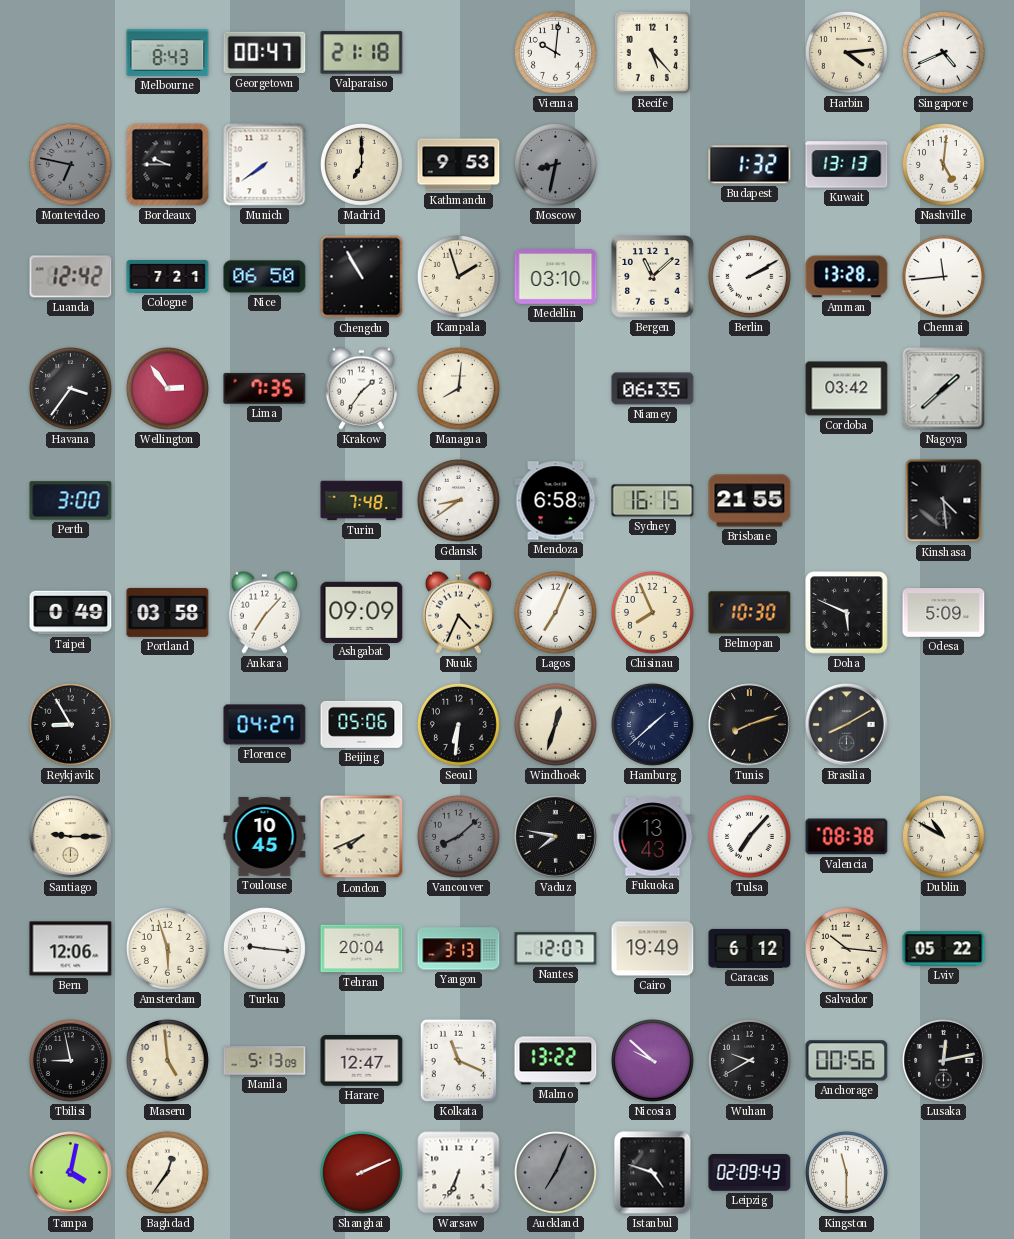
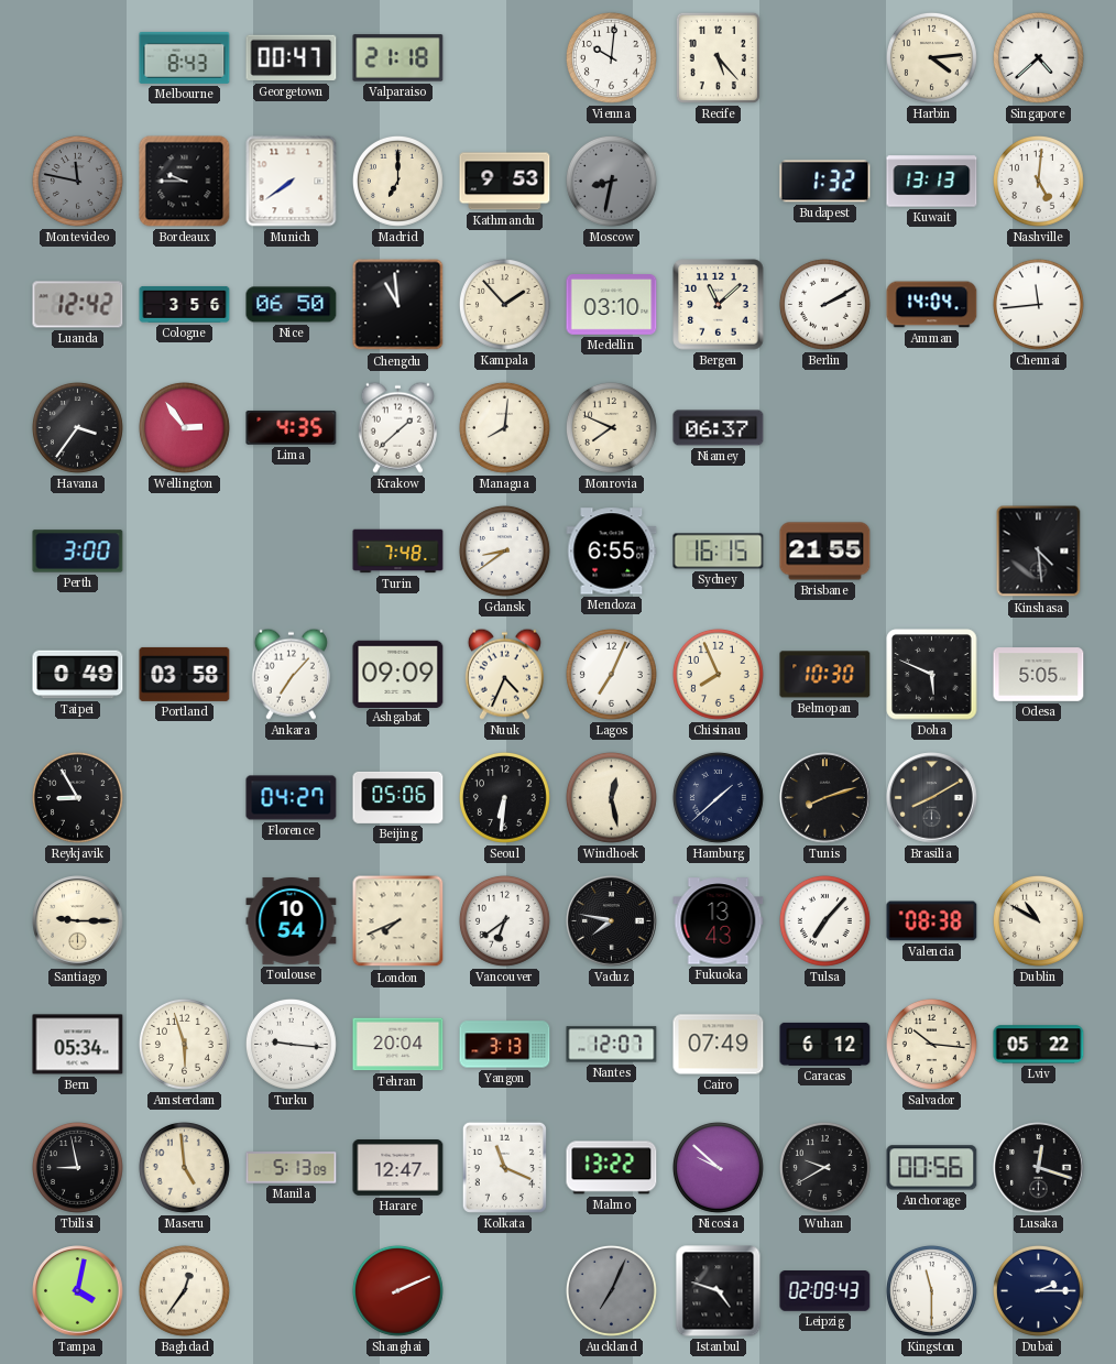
Singapore: 4:41 -> 4:38
Montevideo: 6:47 -> 11:47
Cologne: 7:21 -> 3:56
Chengdu: 10:55 -> 10:59
Kampala: 1:57 -> 1:53
Amman: 13:28 -> 14:04
Lima: 7:35 -> 4:35
Krakow: 1:36 -> 1:38
Monrovia: none -> 7:49
Niamey: 06:35 -> 06:37
Cordoba: 03:42 -> none
Nagoya: 1:38 -> none
Mendoza: 6:58 -> 6:55
Odesa: 5:09 -> 5:05
Windhoek: 12:33 -> 12:28
Toulouse: 10:45 -> 10:54
Vancouver: 8:08 -> 6:39
Vancouver dial: grey -> white
Bern: 12:06 -> 05:34
Cairo: 19:49 -> 07:49
Lusaka: 12:13 -> 12:18
Warsaw: 6:34 -> none
Dubai: none -> 2:15
